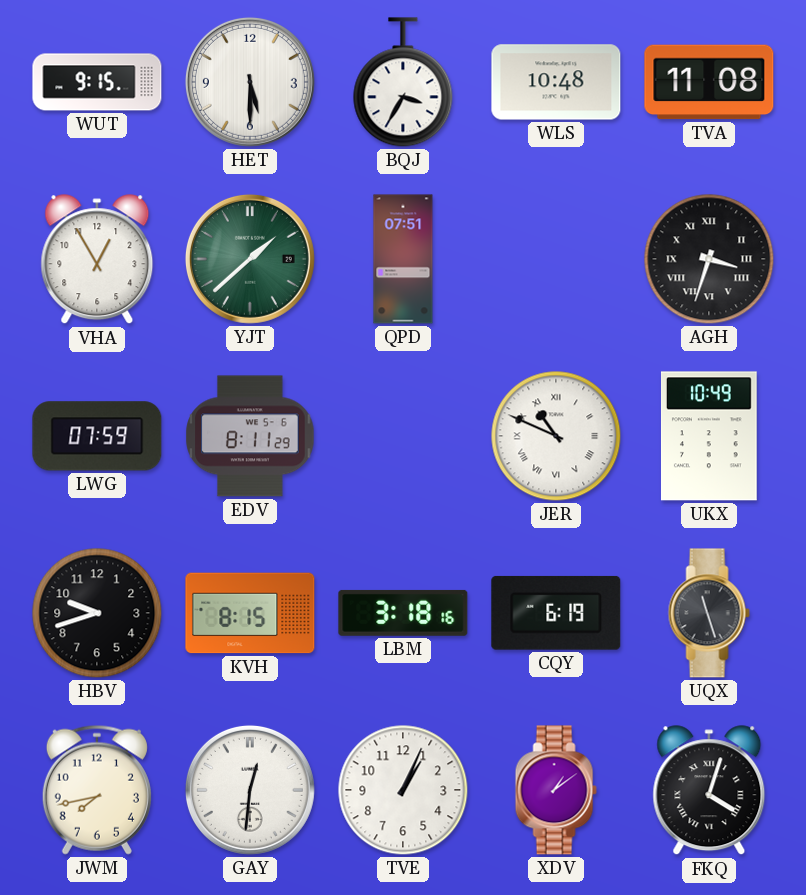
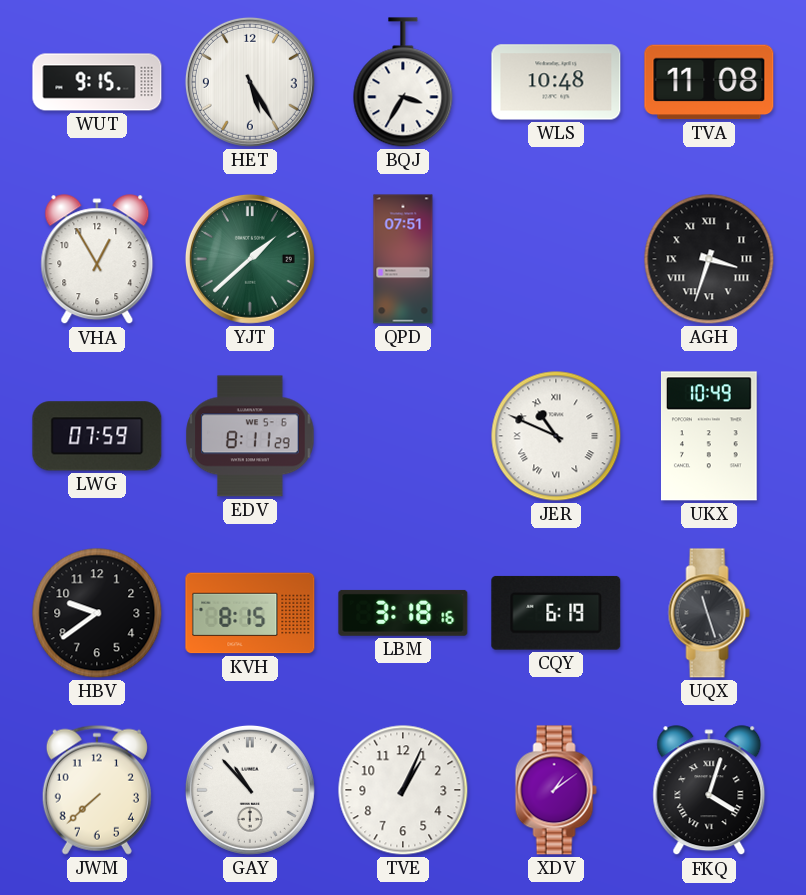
HET: 5:30 -> 5:25
HBV: 9:42 -> 9:39
JWM: 7:43 -> 7:38
GAY: 12:31 -> 10:53
